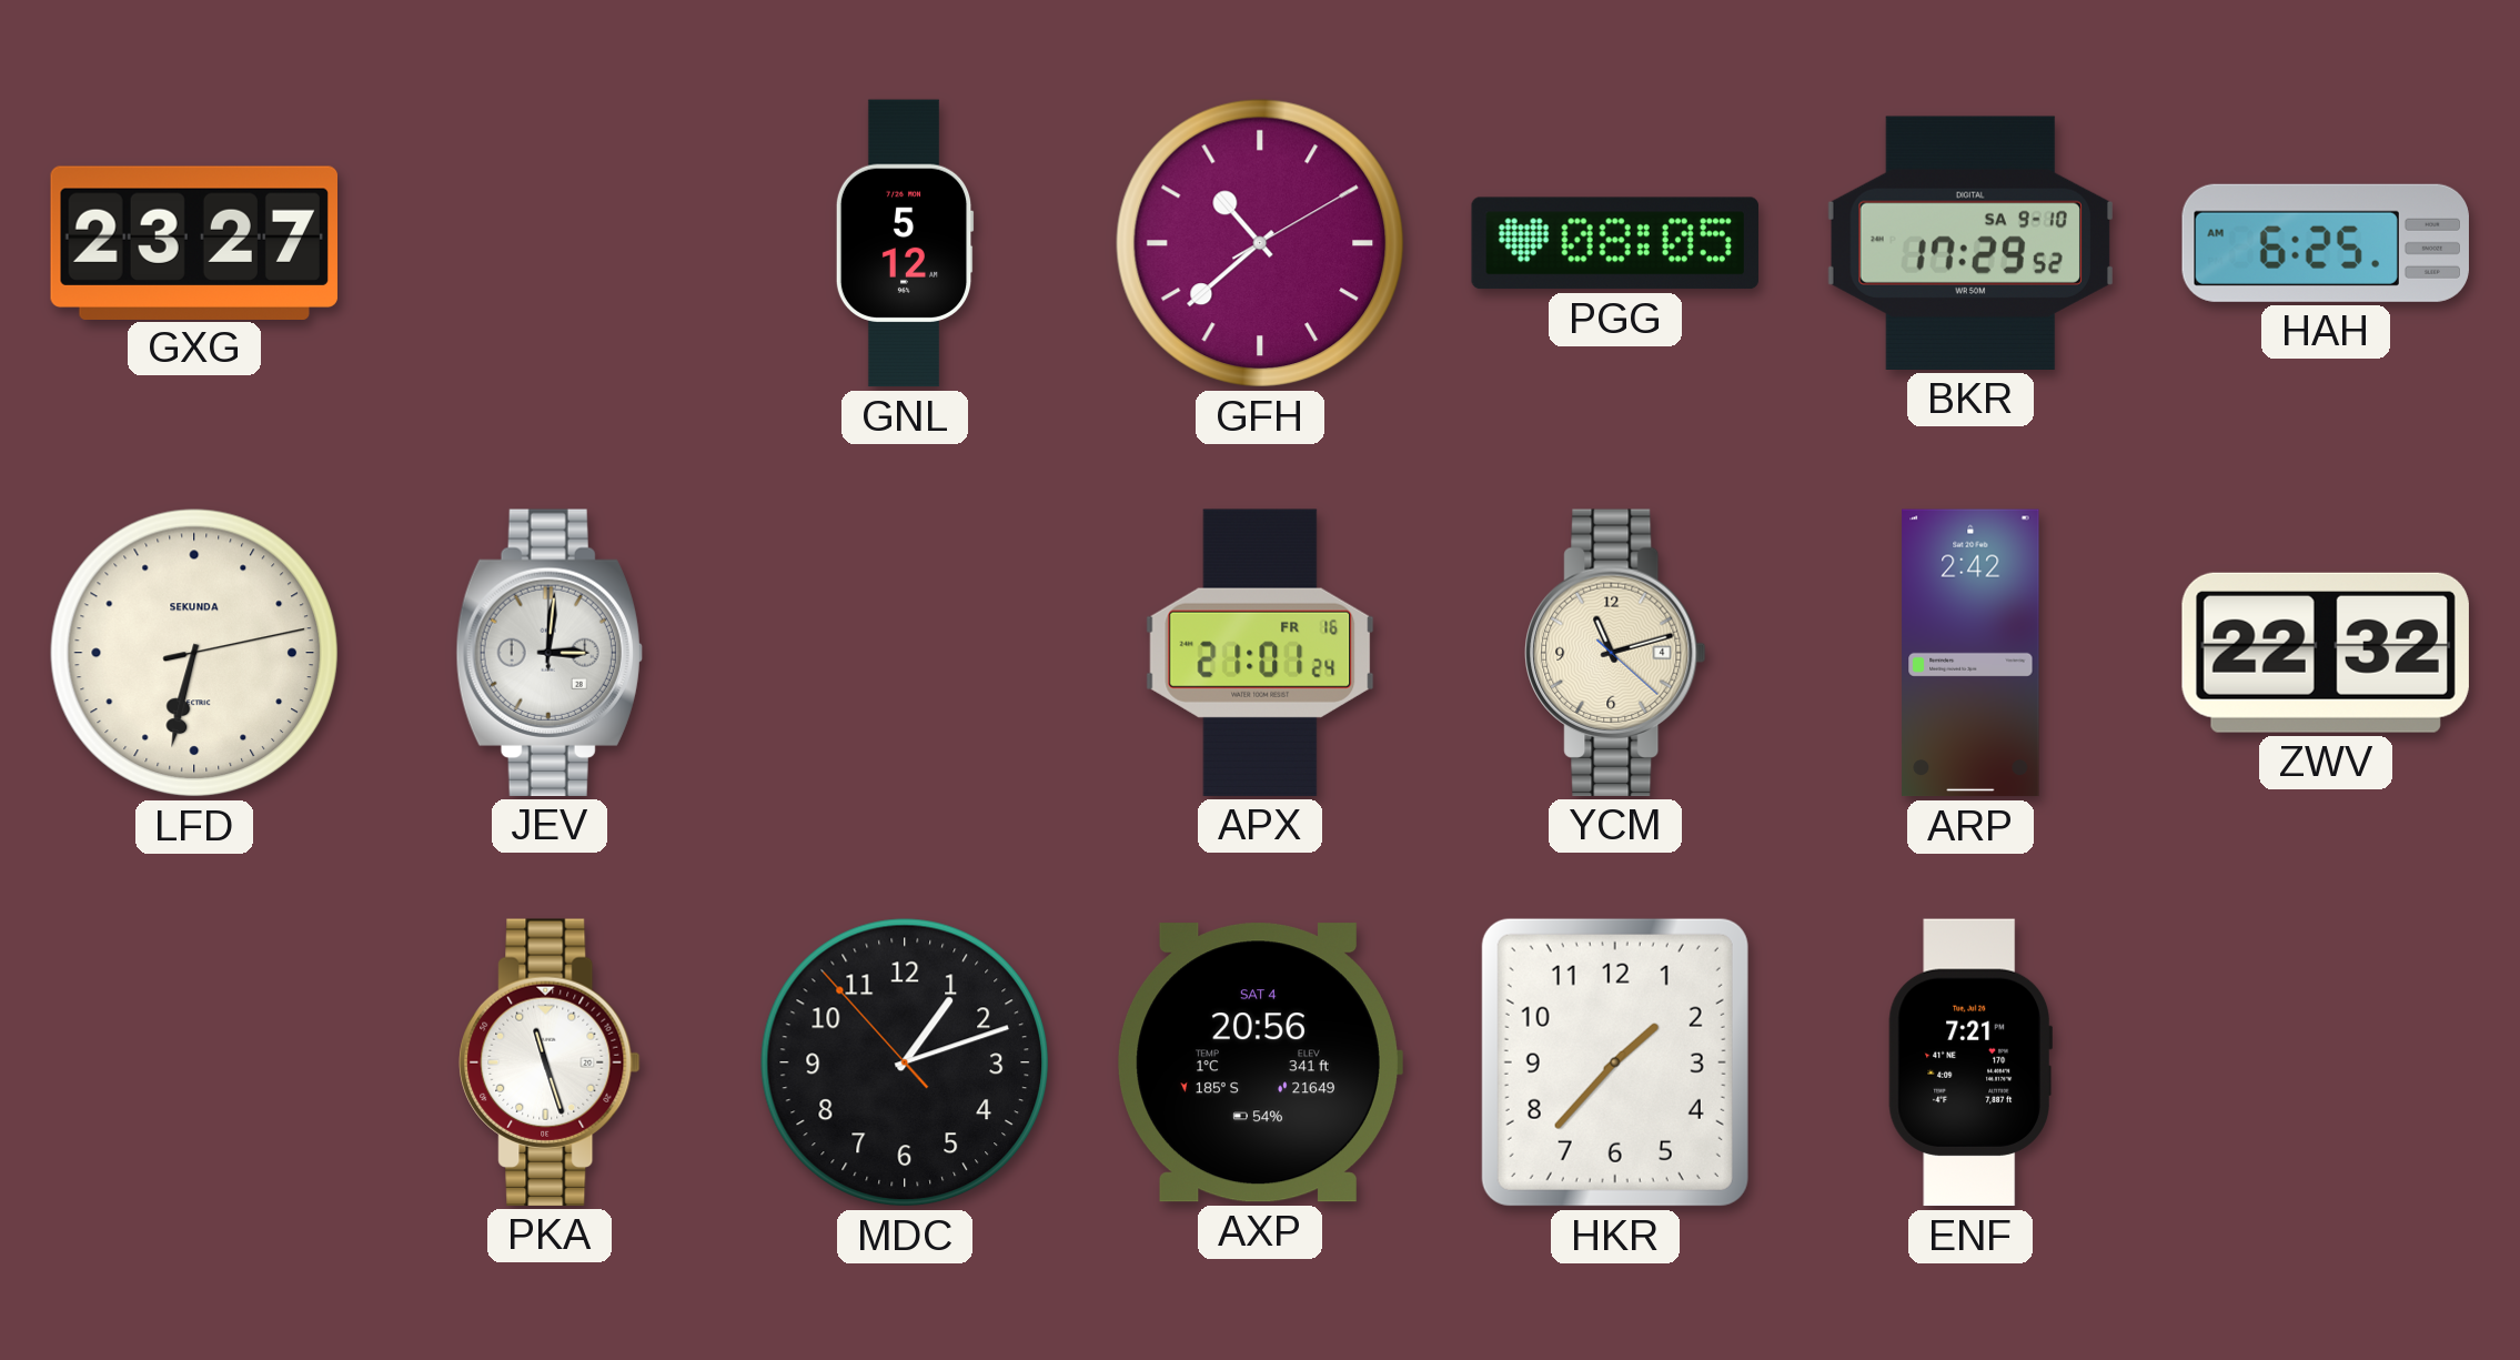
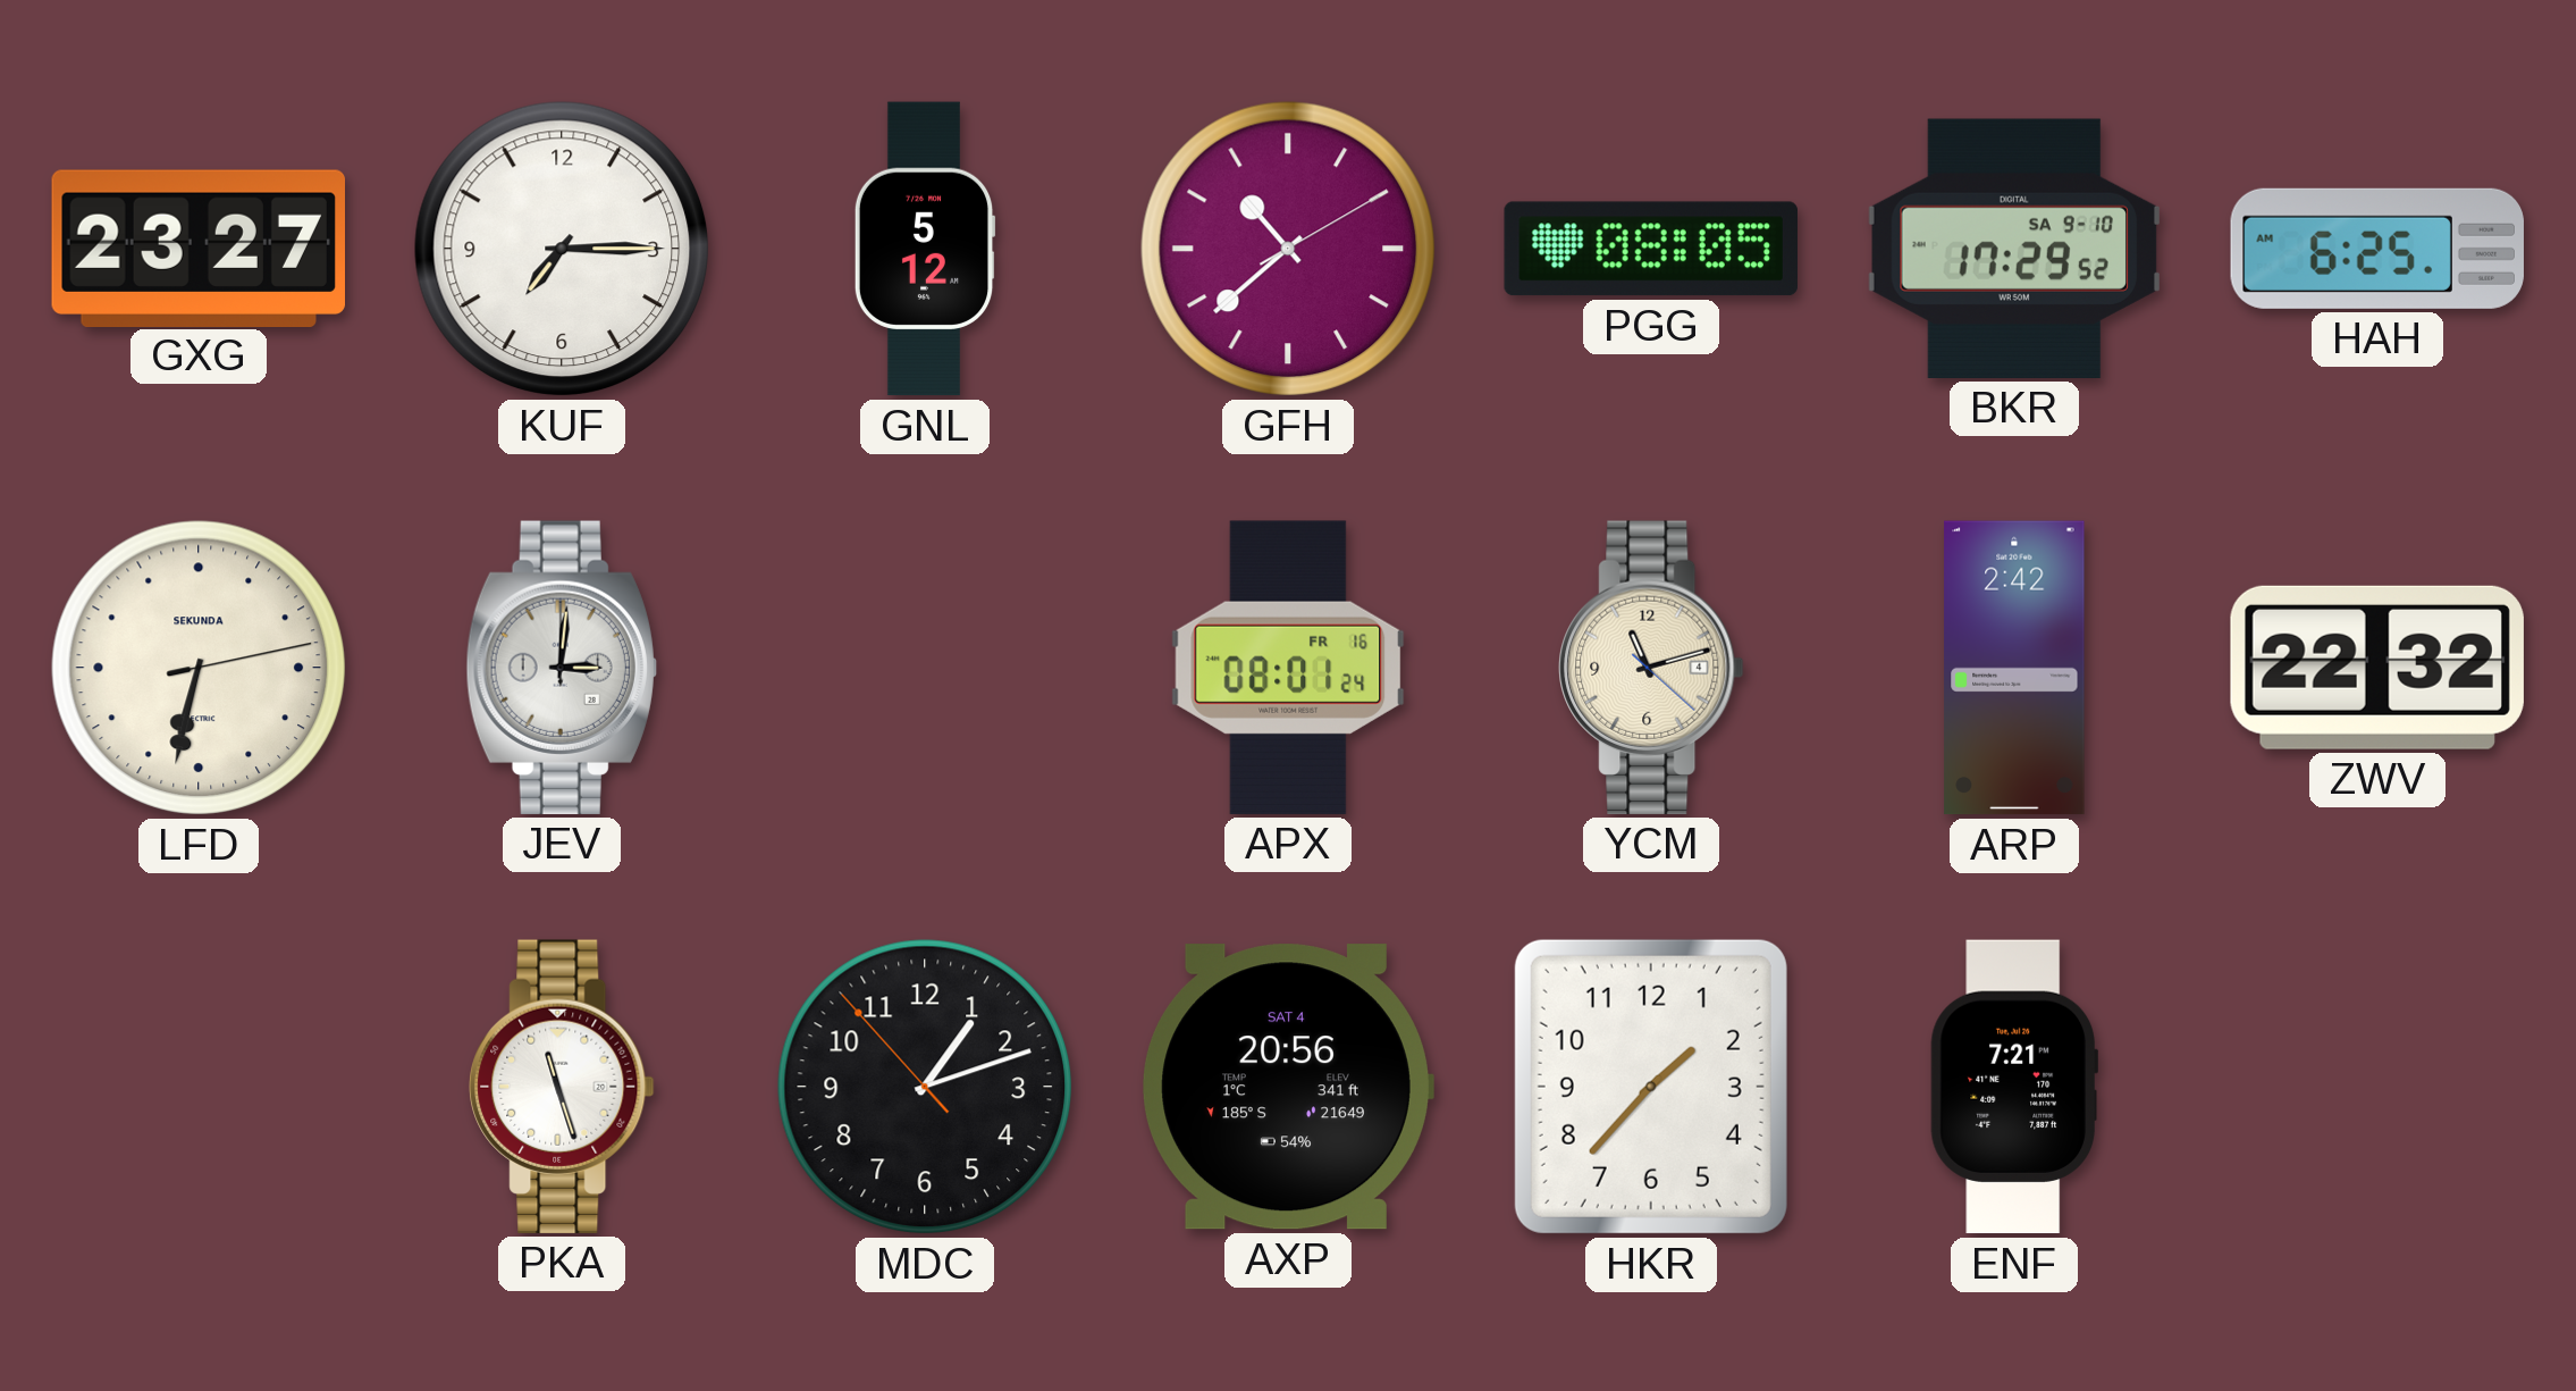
KUF: none -> 7:15
APX: 21:01 -> 08:01
